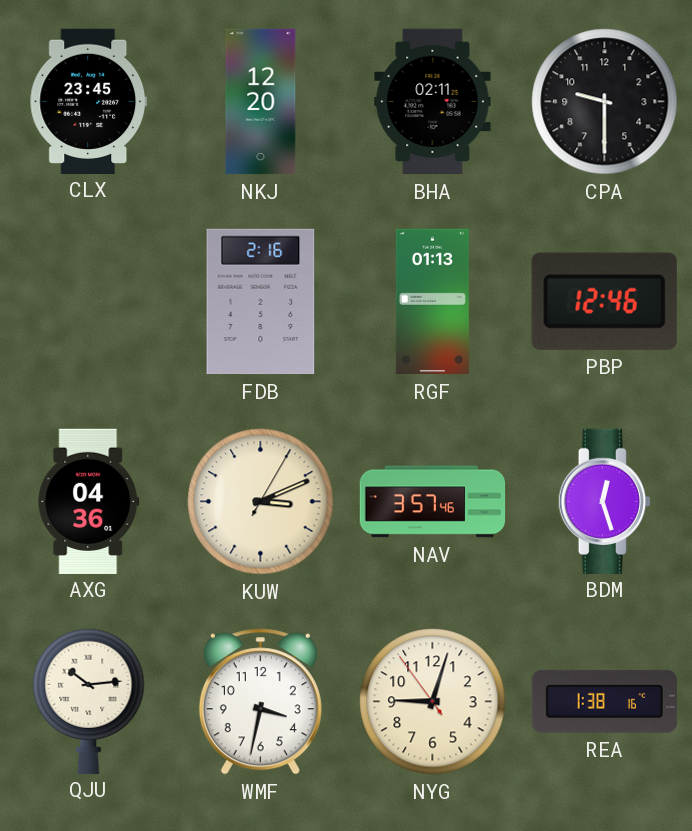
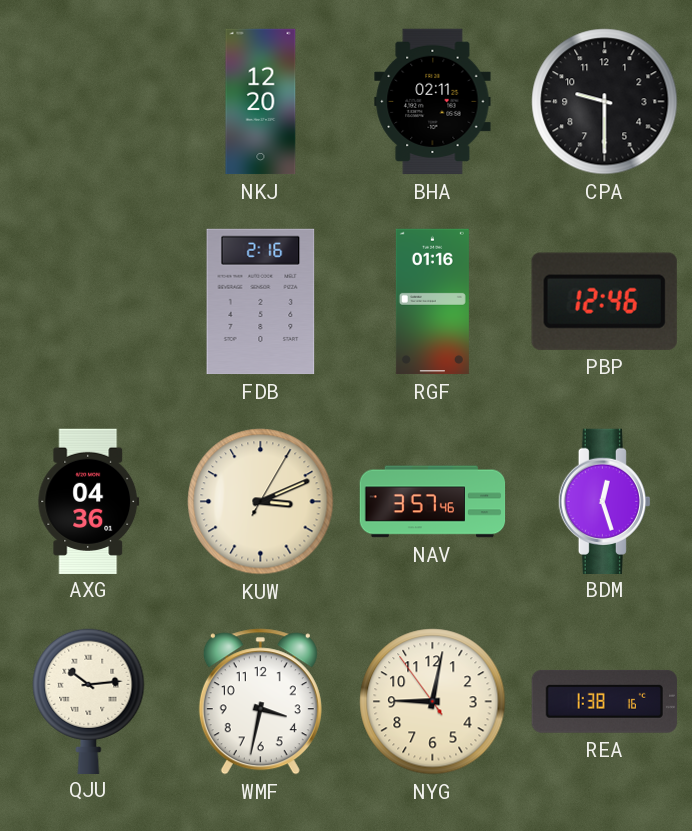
CLX: 23:45 -> none
RGF: 01:13 -> 01:16
NYG: 9:02 -> 9:01
